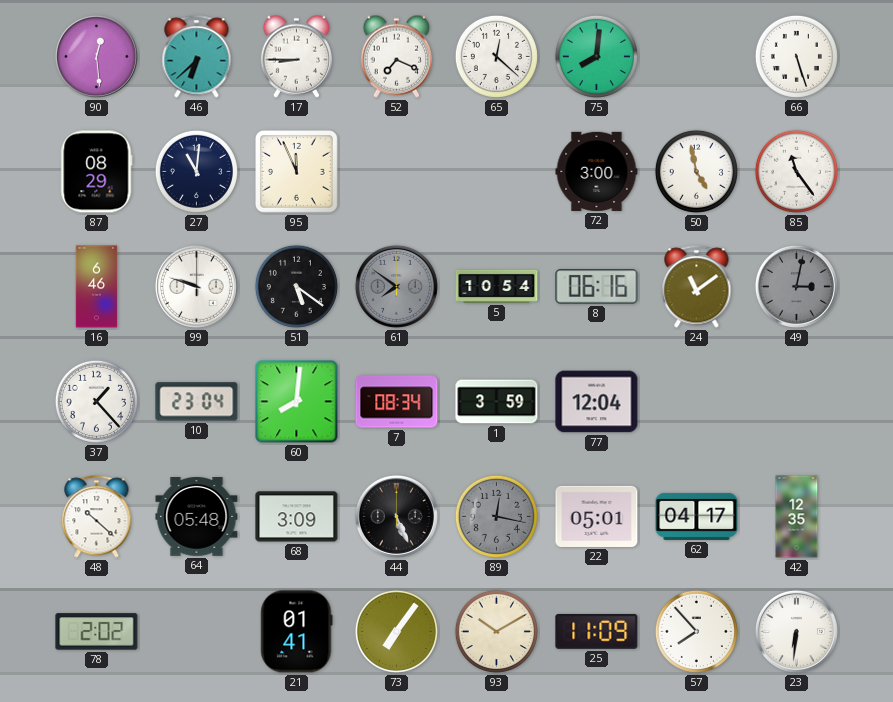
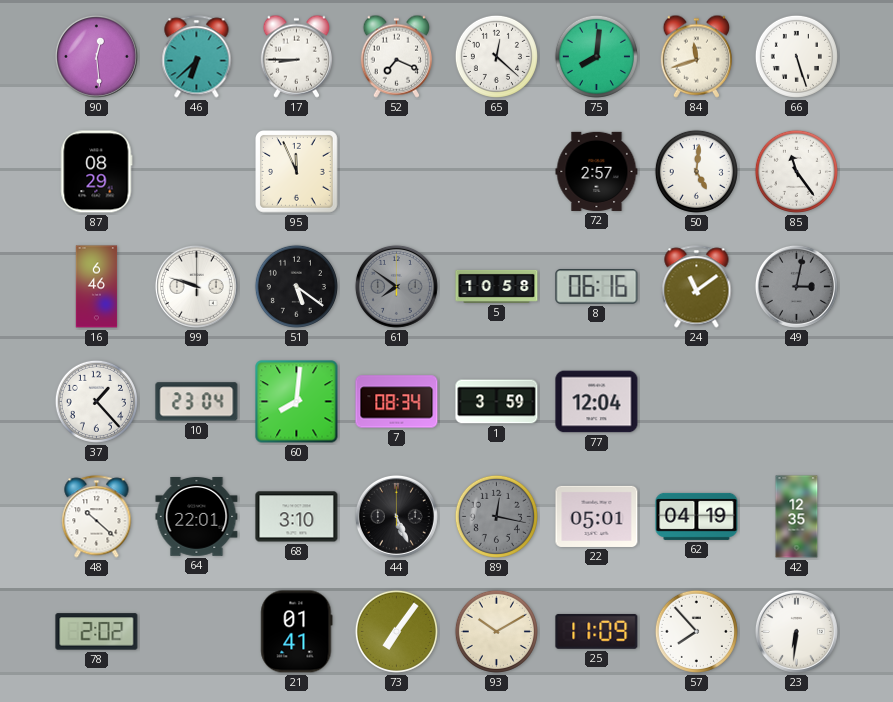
84: none -> 11:42
27: 11:01 -> none
72: 3:00 -> 2:57
50: 4:58 -> 5:01
5: 10:54 -> 10:58
64: 05:48 -> 22:01
68: 3:09 -> 3:10
62: 04:17 -> 04:19
